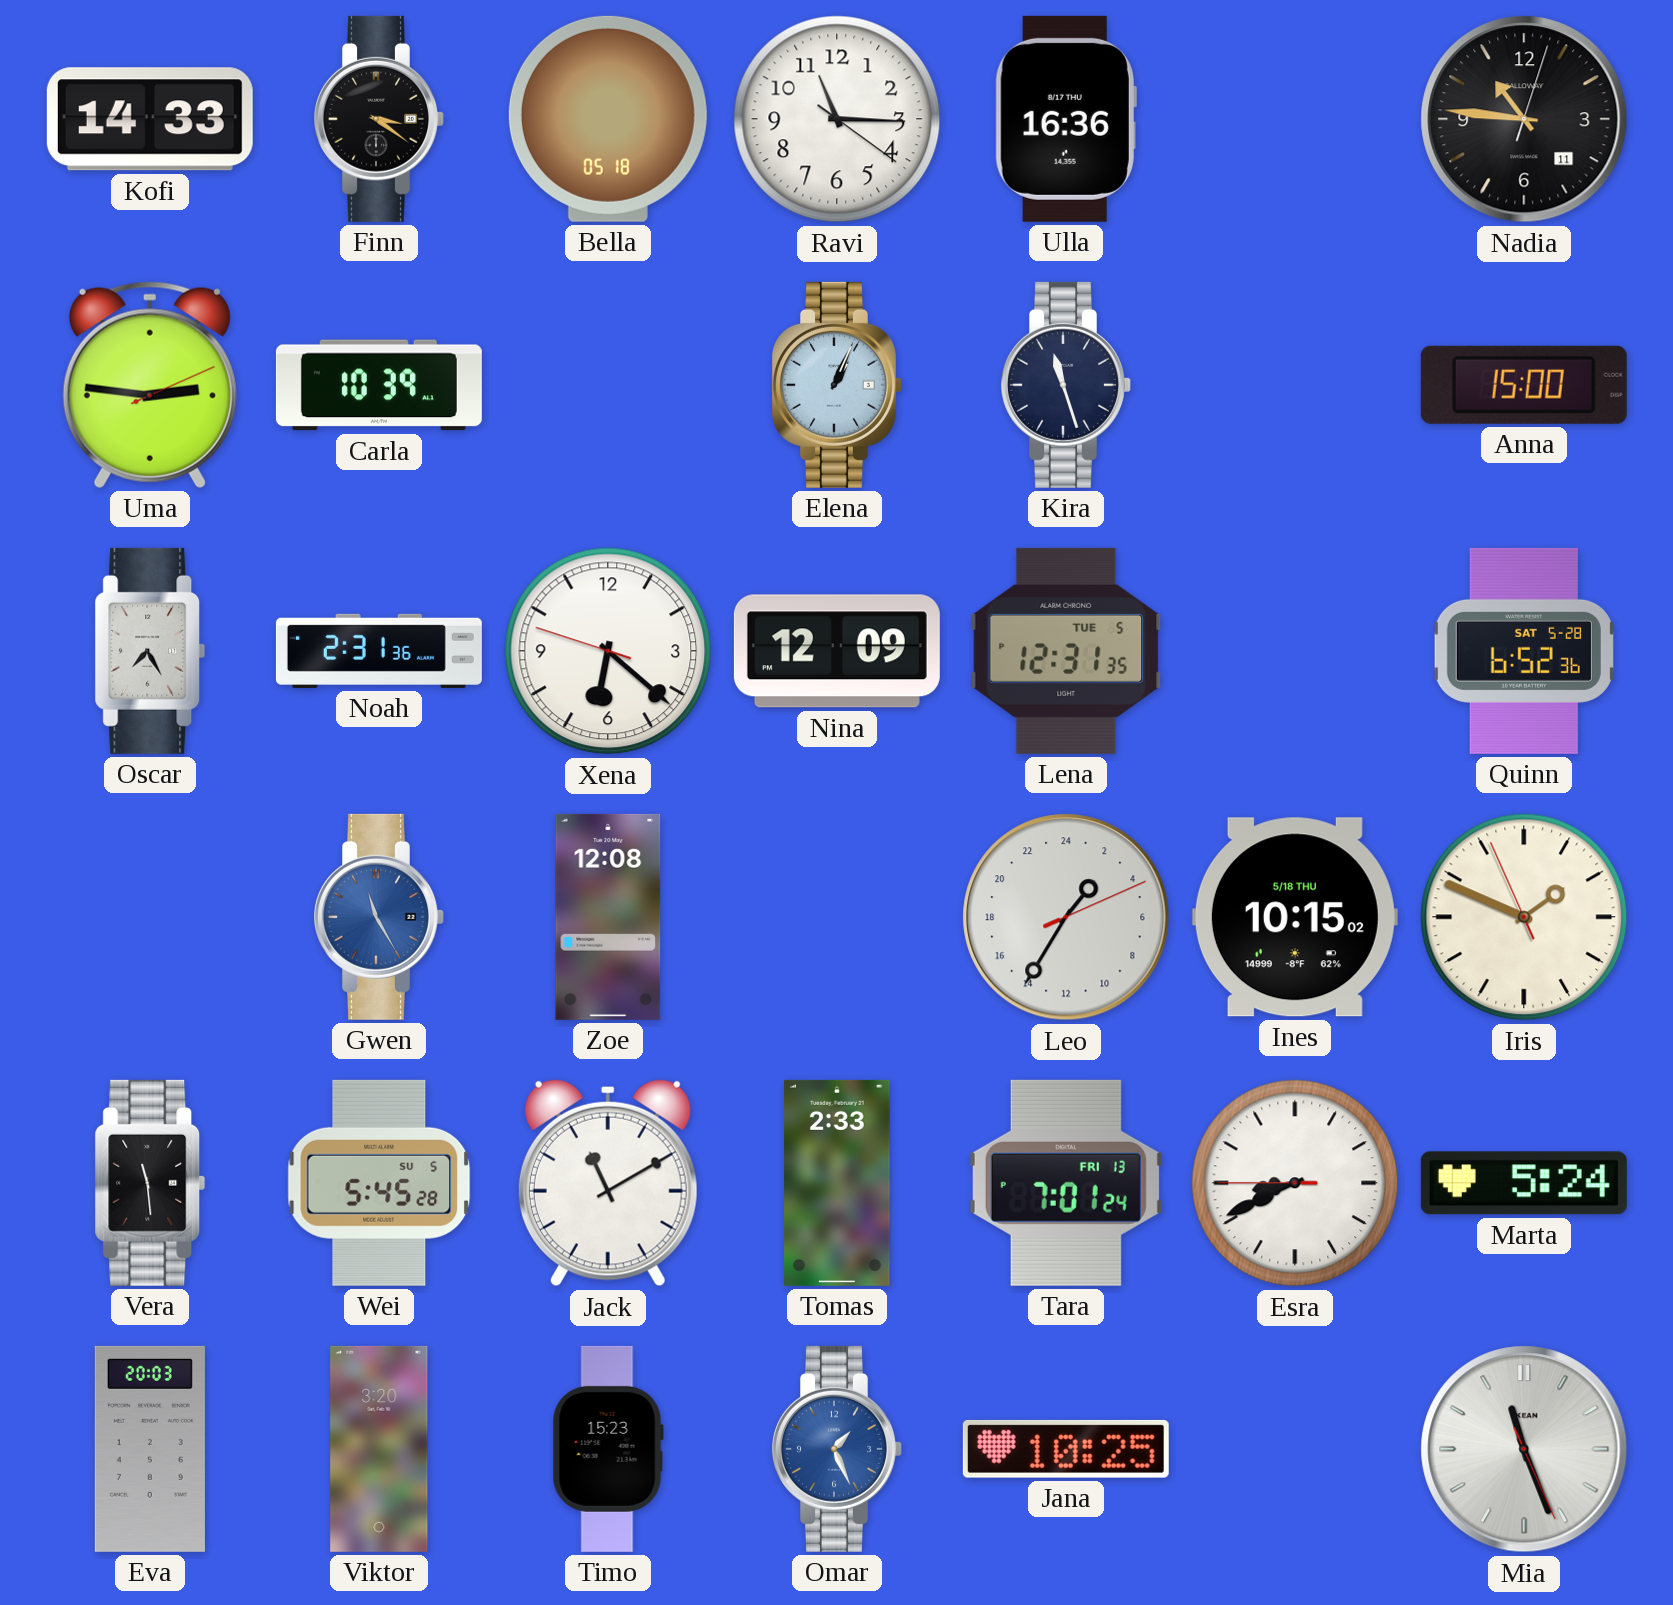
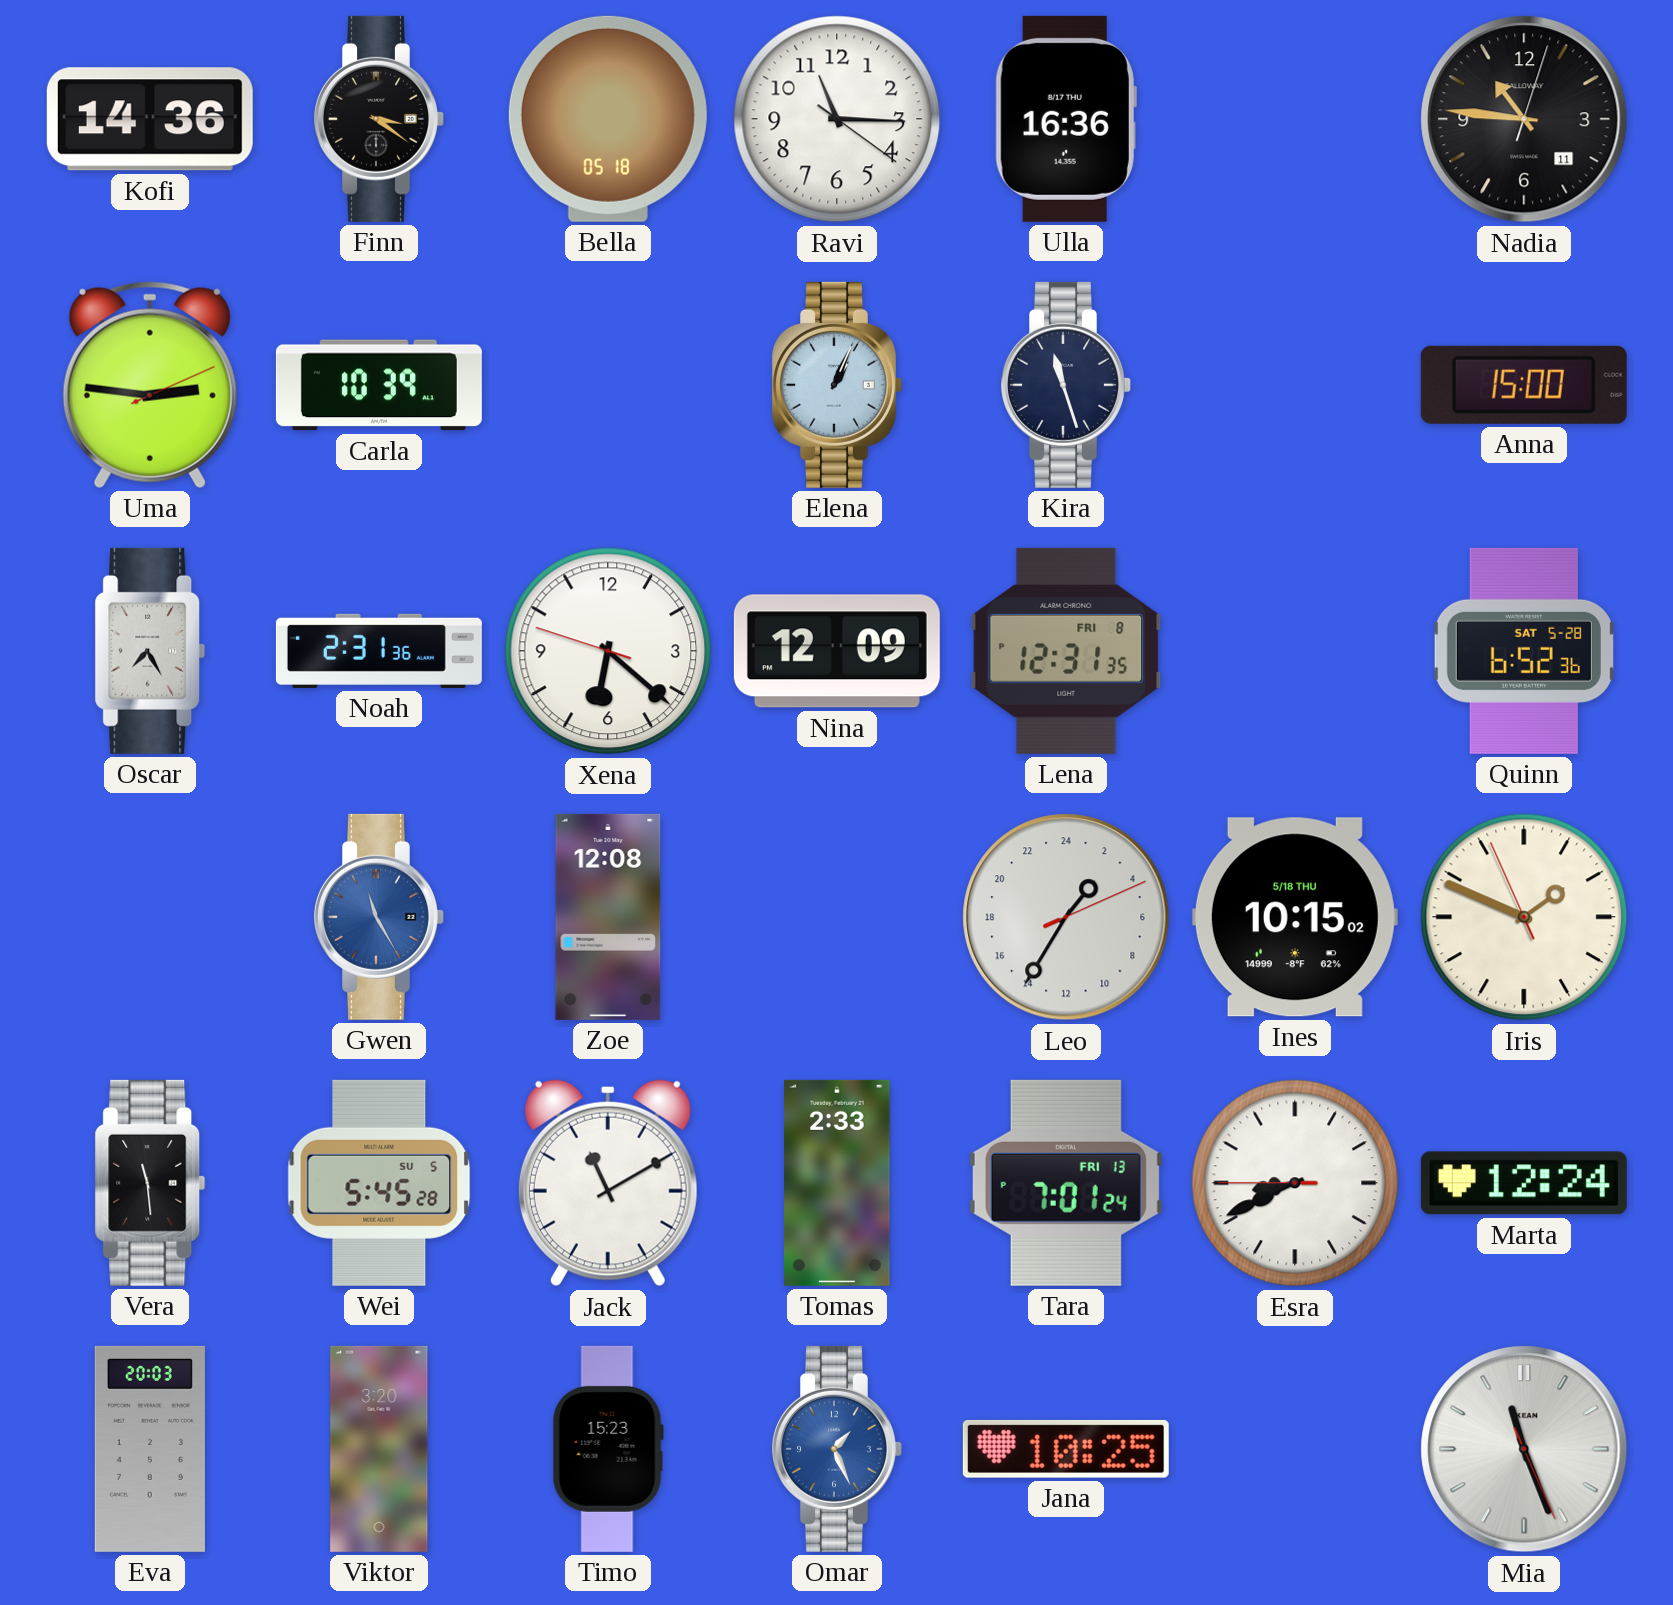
Kofi: 14:33 -> 14:36
Lena date: TUE 5 -> FRI 8
Marta: 5:24 -> 12:24
